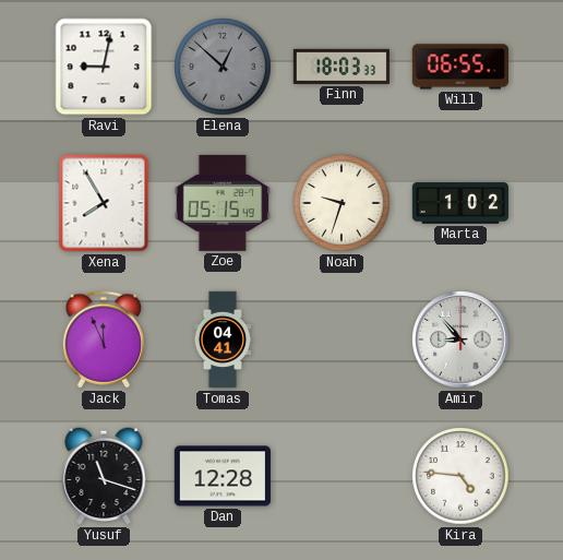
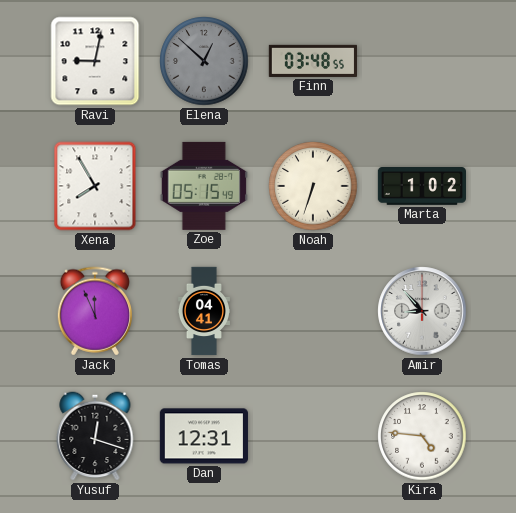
Finn: 18:03 -> 03:48
Will: 06:55 -> none
Noah: 9:33 -> 6:33
Yusuf: 11:18 -> 12:18
Dan: 12:28 -> 12:31
